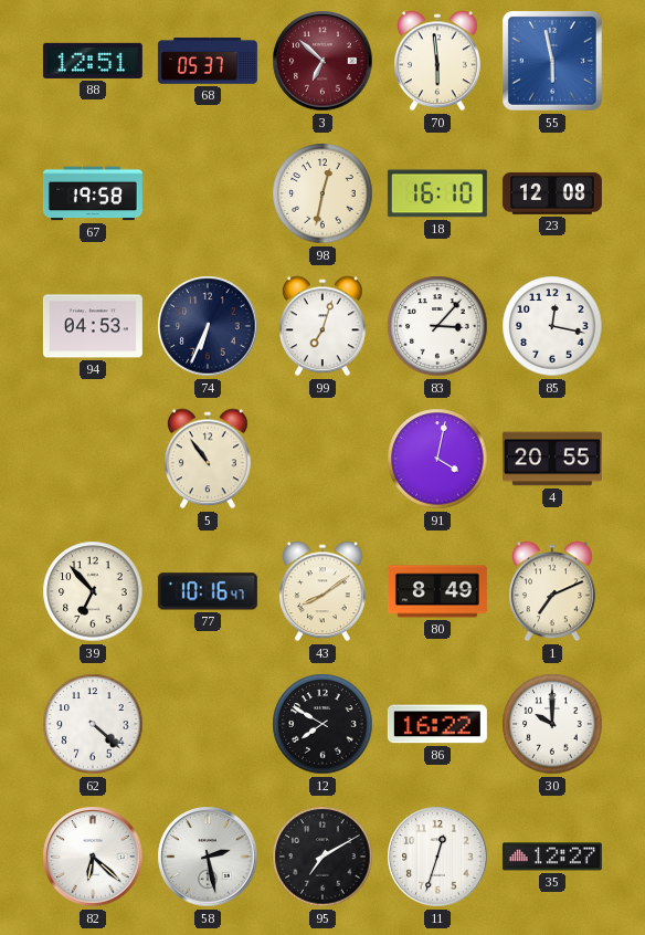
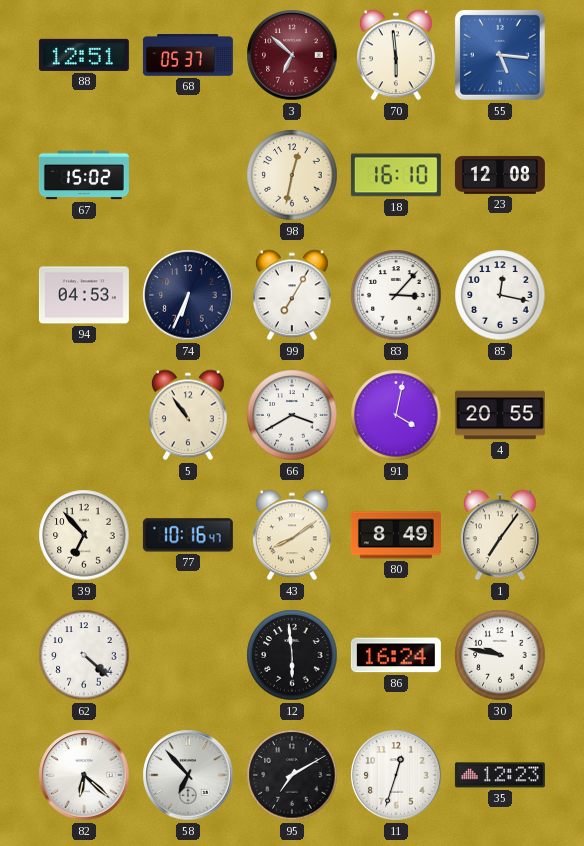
55: 5:58 -> 5:16
67: 19:58 -> 15:02
99: 7:03 -> 7:05
66: none -> 3:40
1: 7:11 -> 7:06
12: 7:50 -> 5:59
86: 16:22 -> 16:24
30: 10:00 -> 9:47
58: 2:28 -> 6:53
35: 12:27 -> 12:23
